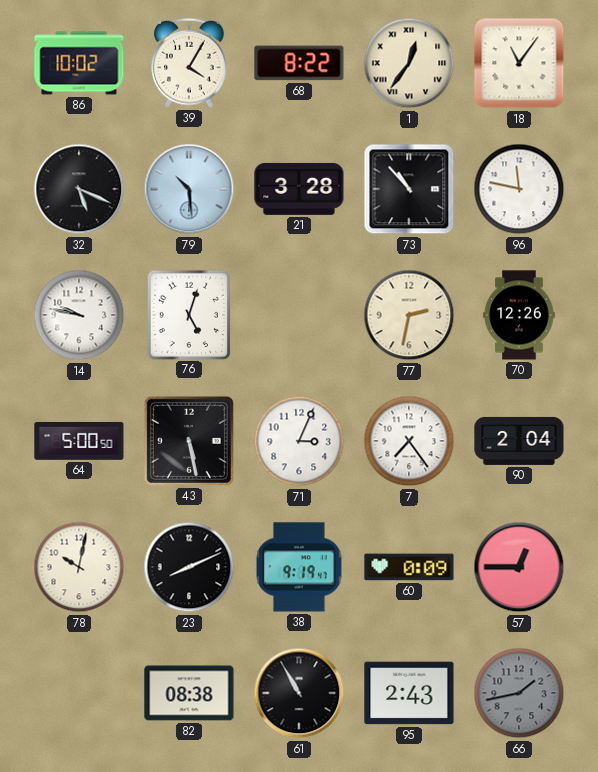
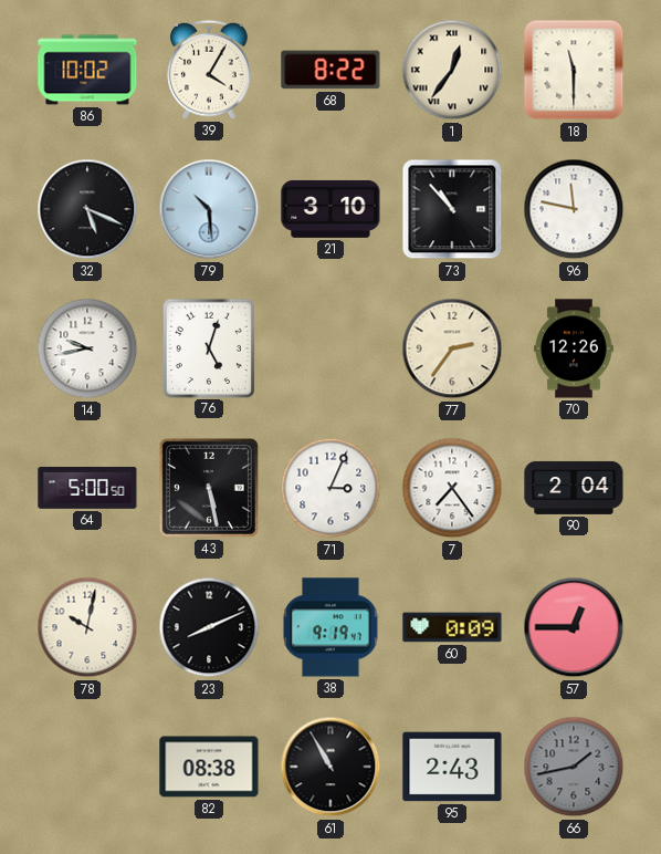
18: 11:06 -> 11:30
21: 3:28 -> 3:10
14: 9:47 -> 9:43
77: 2:32 -> 2:36
